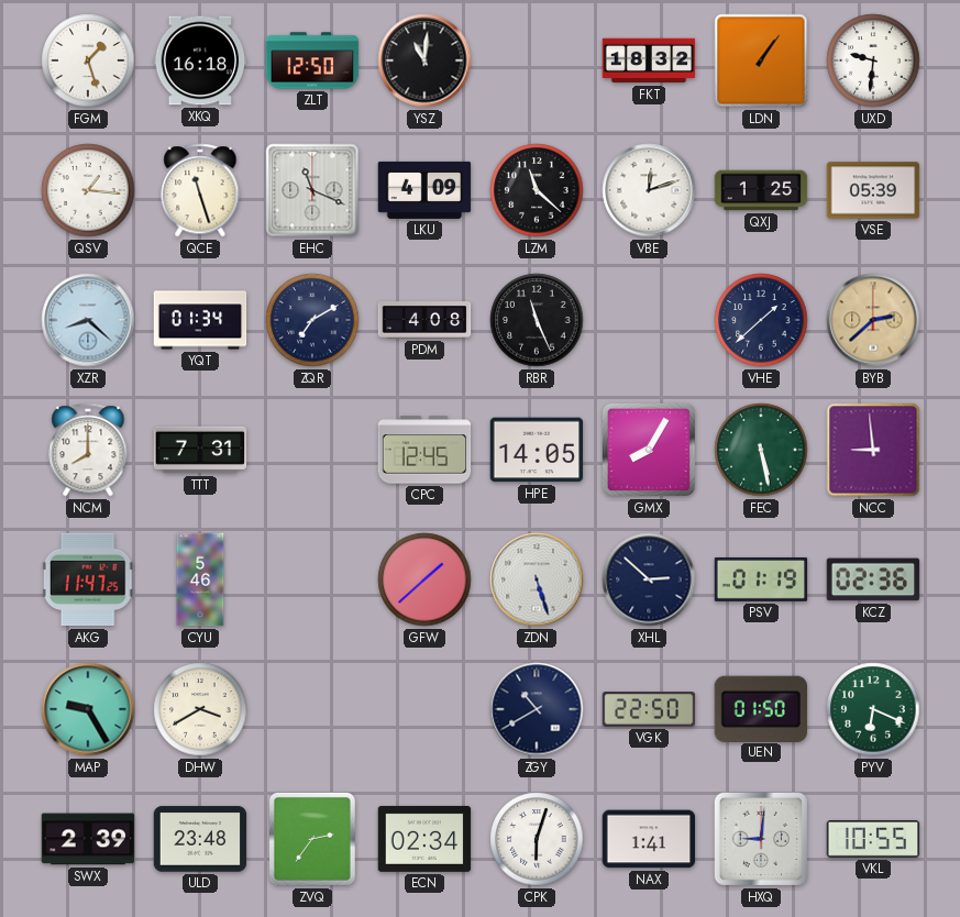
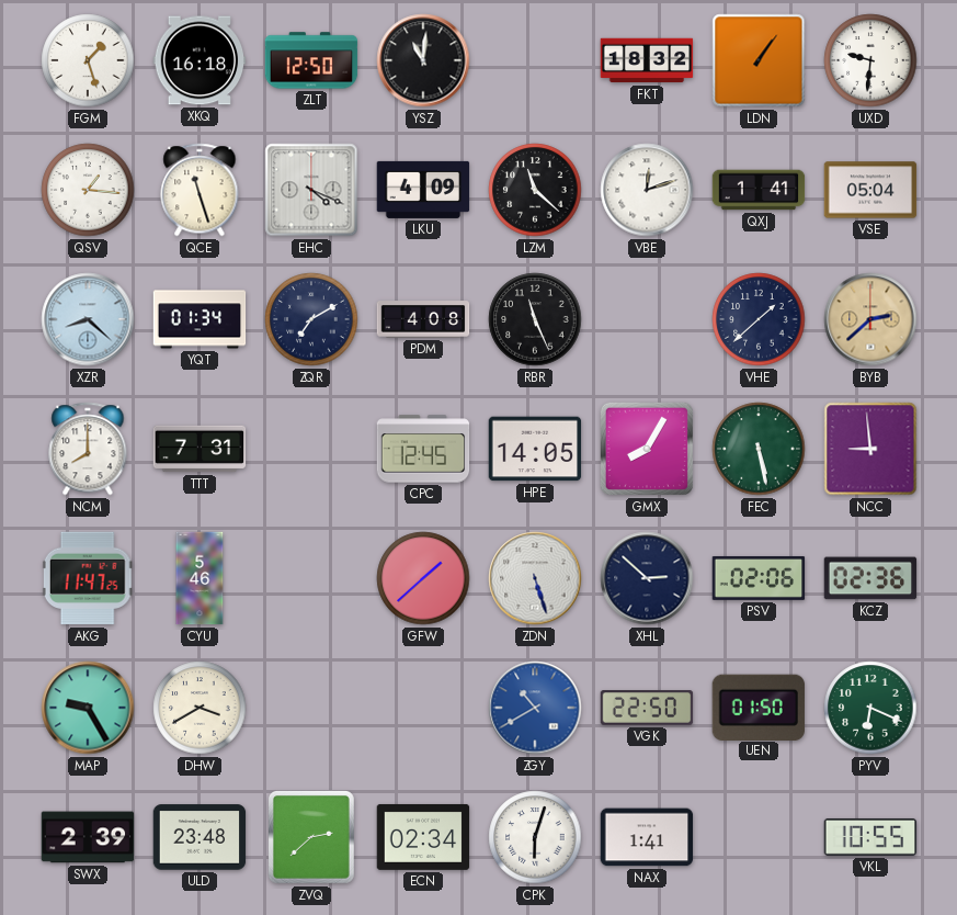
EHC: 11:19 -> 4:19
QXJ: 1:25 -> 1:41
VSE: 05:39 -> 05:04
PSV: 01:19 -> 02:06
ZGY dial: navy -> blue
ZVQ: 2:36 -> 2:38
HXQ: 9:01 -> none
